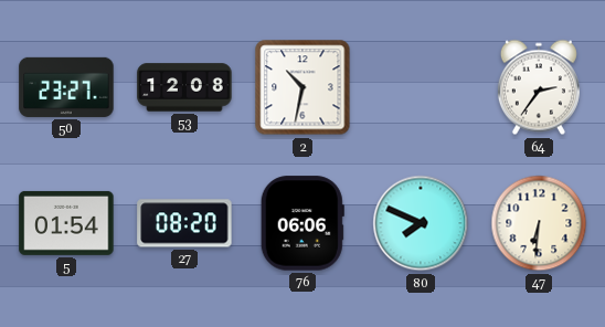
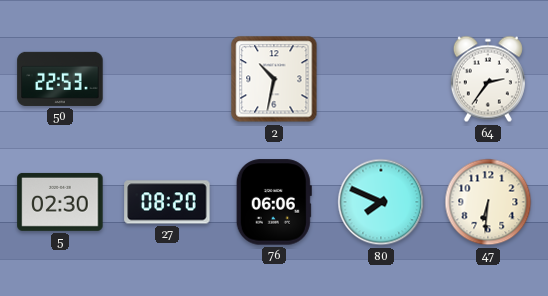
50: 23:27 -> 22:53
53: 12:08 -> none
5: 01:54 -> 02:30
